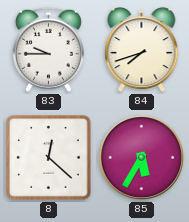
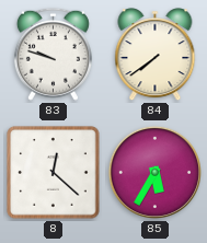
83: 9:45 -> 9:48
84: 7:42 -> 7:39
